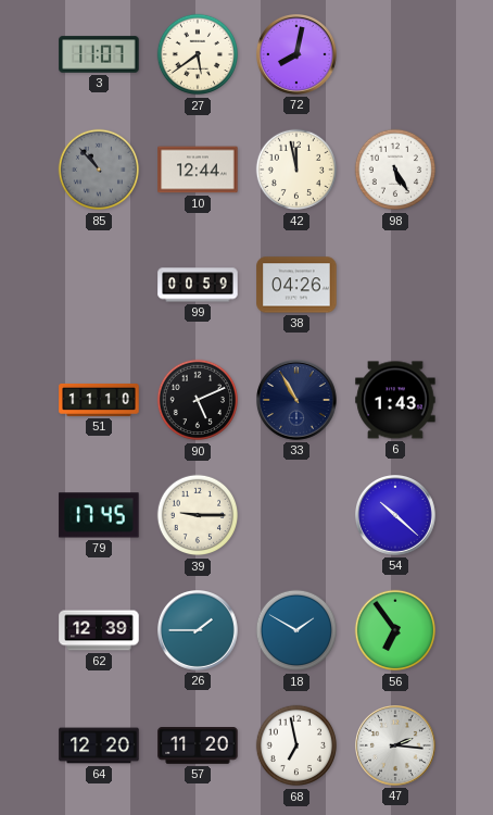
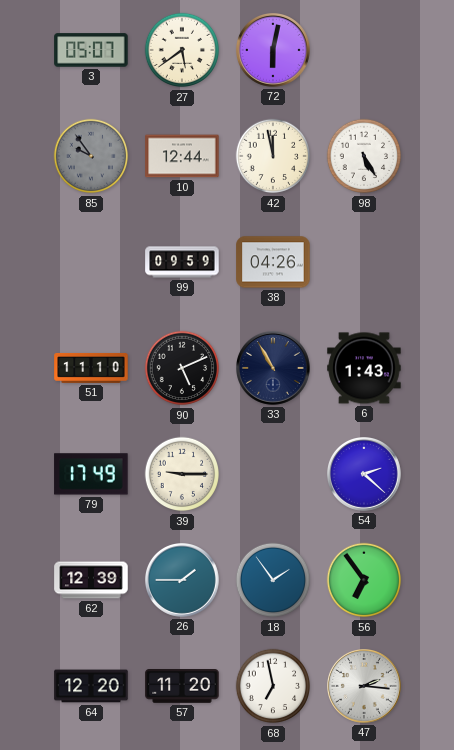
3: 11:07 -> 05:07
72: 8:02 -> 6:02
85: 10:53 -> 9:54
99: 00:59 -> 09:59
79: 17:45 -> 17:49
54: 10:22 -> 2:22
18: 1:50 -> 1:54
